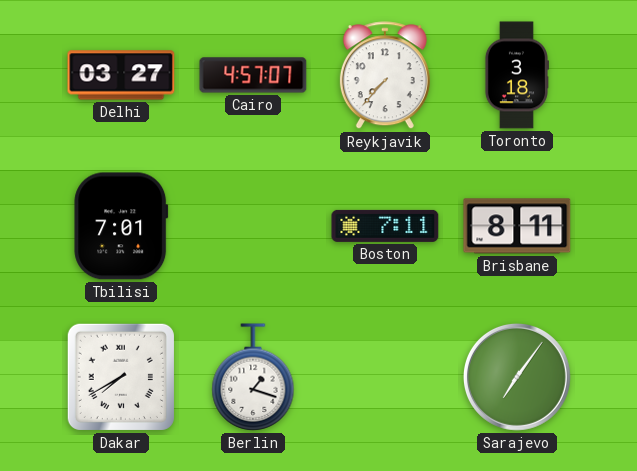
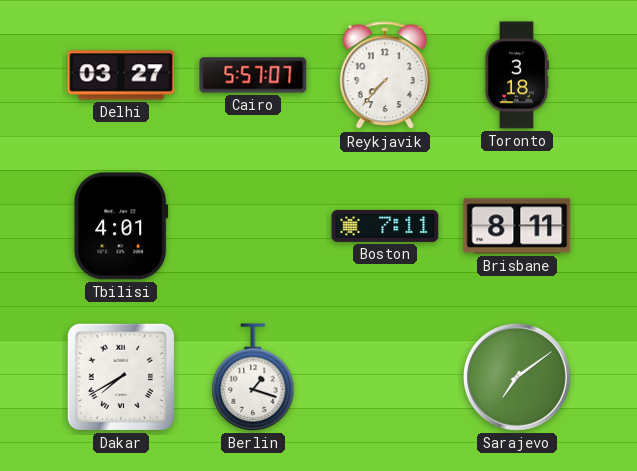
Cairo: 4:57 -> 5:57
Tbilisi: 7:01 -> 4:01
Sarajevo: 7:06 -> 7:09
